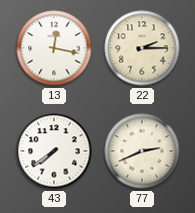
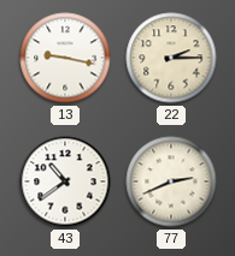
13: 12:17 -> 9:17
43: 7:39 -> 10:39
